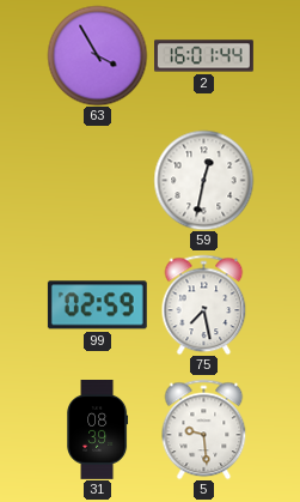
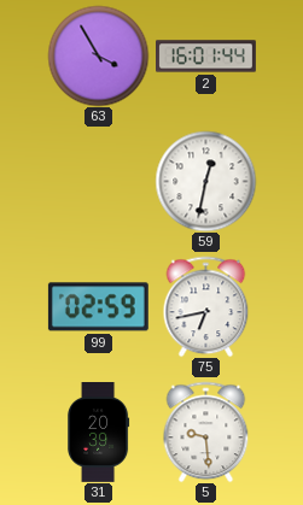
75: 7:28 -> 6:43
31: 08:39 -> 20:39
